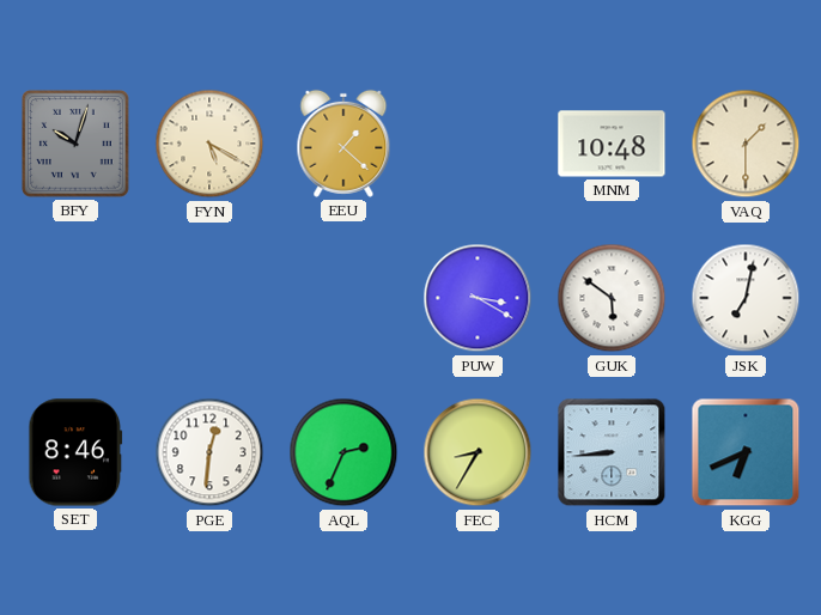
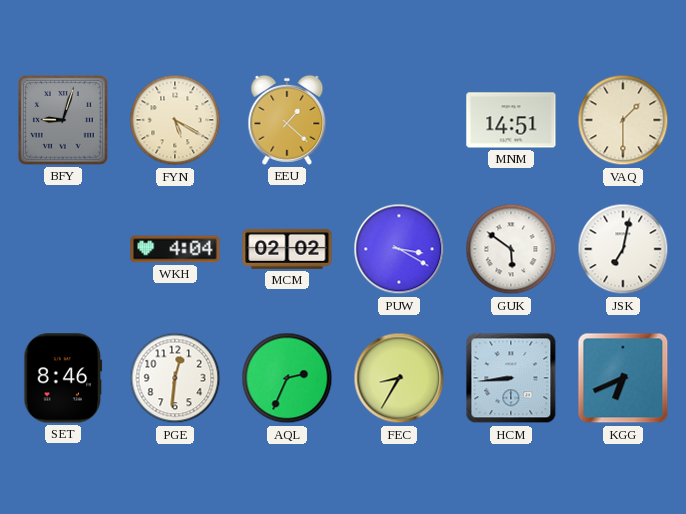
BFY: 10:03 -> 9:03
MNM: 10:48 -> 14:51
WKH: none -> 4:04
MCM: none -> 02:02
